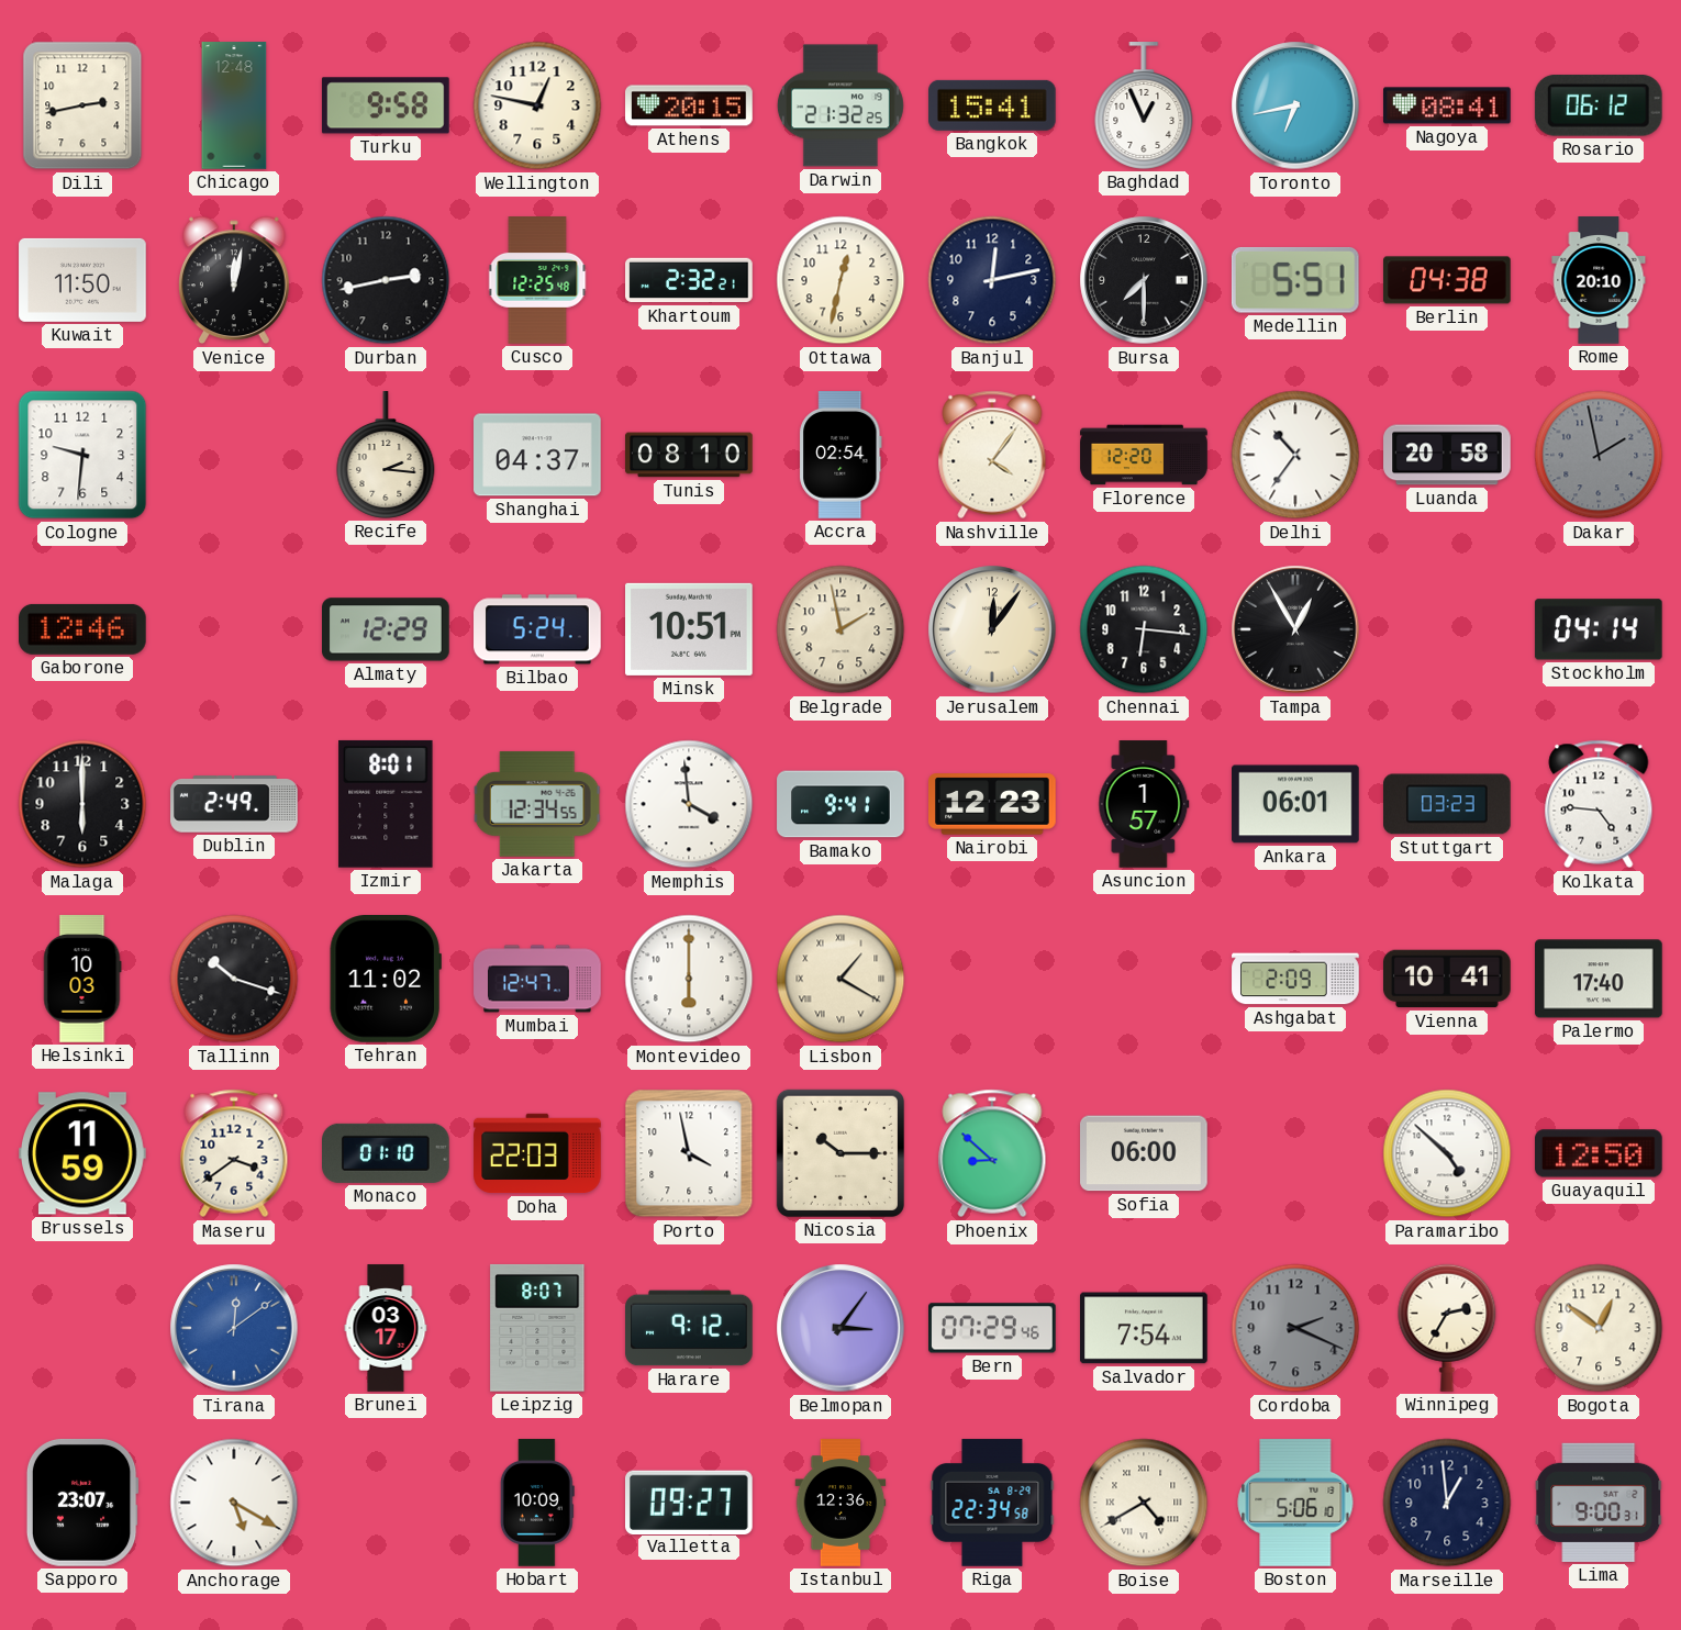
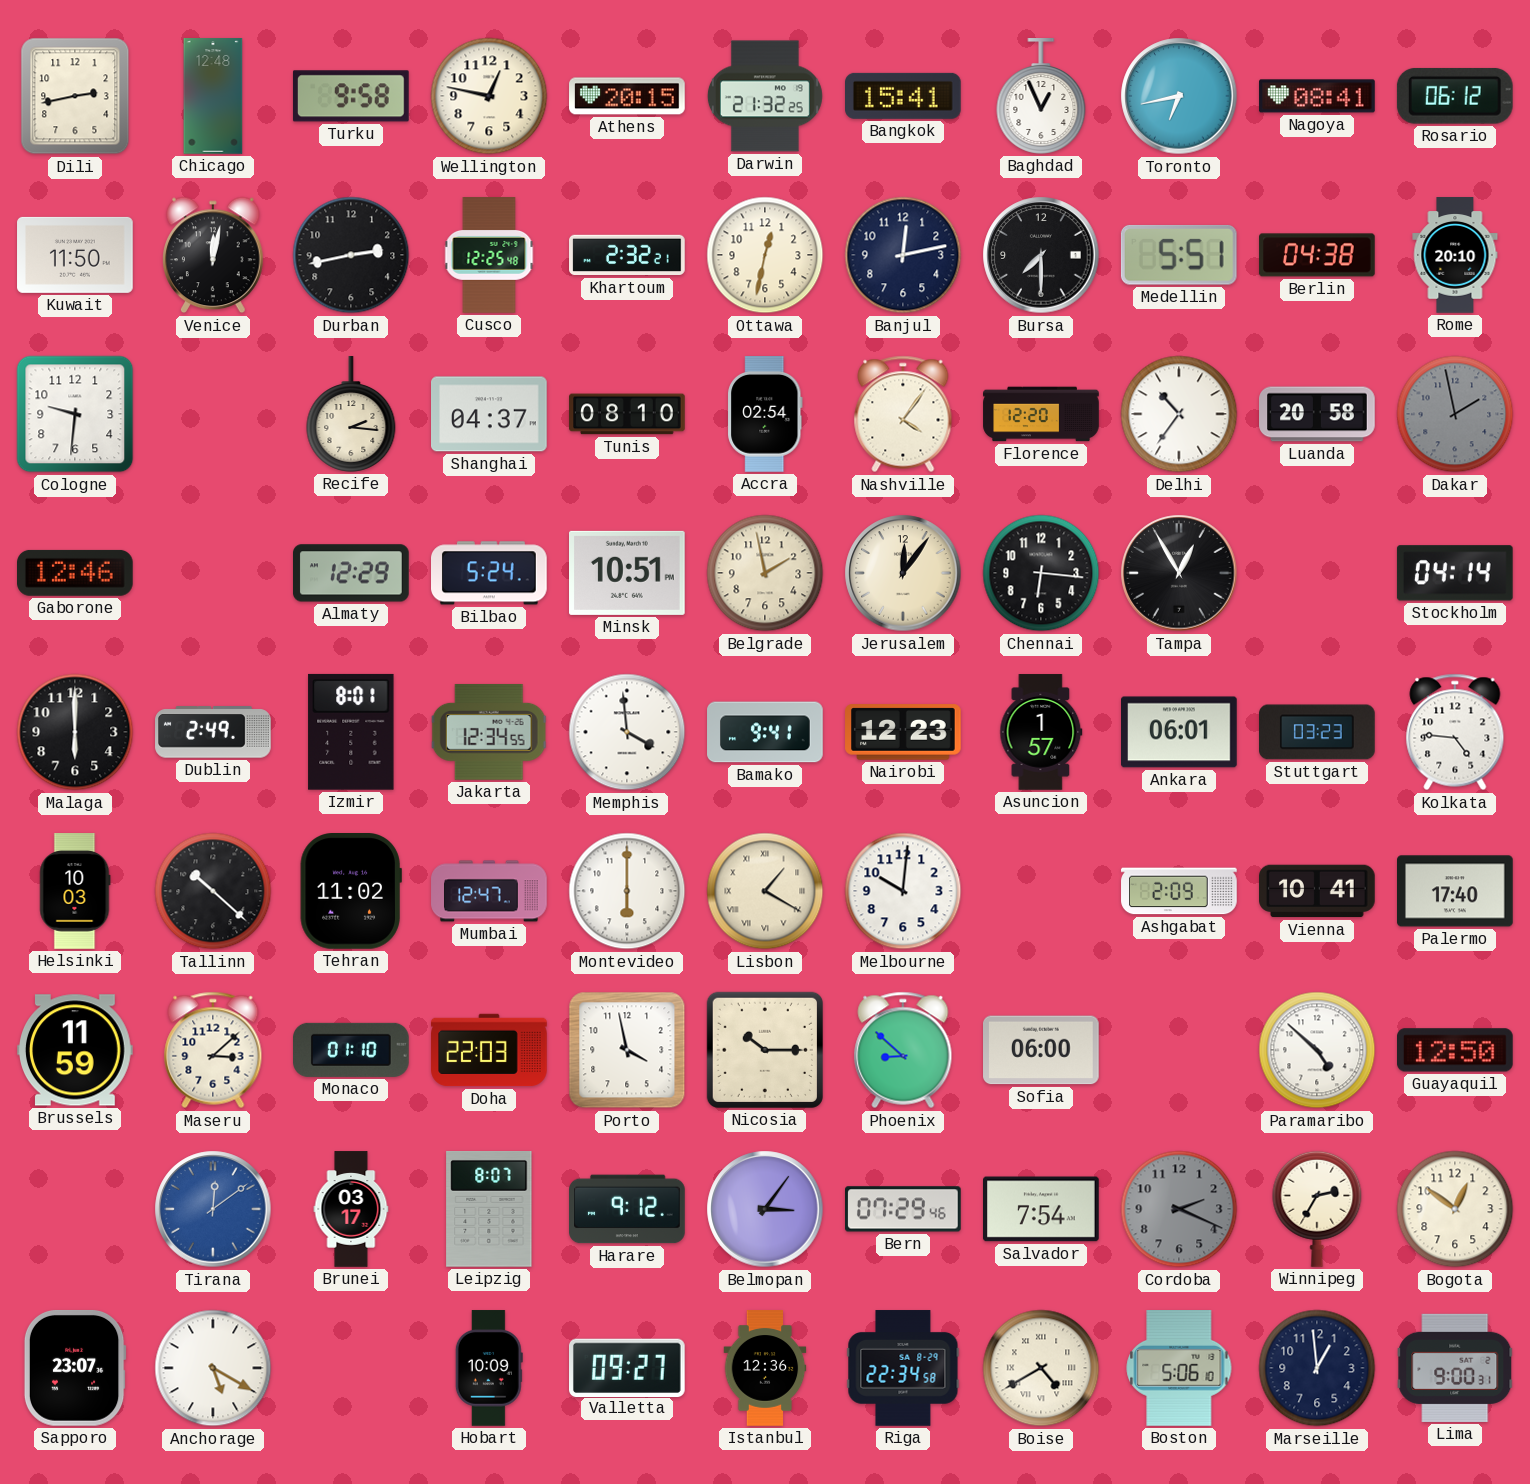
Tallinn: 10:18 -> 10:22
Melbourne: none -> 10:01
Maseru: 3:39 -> 3:08
